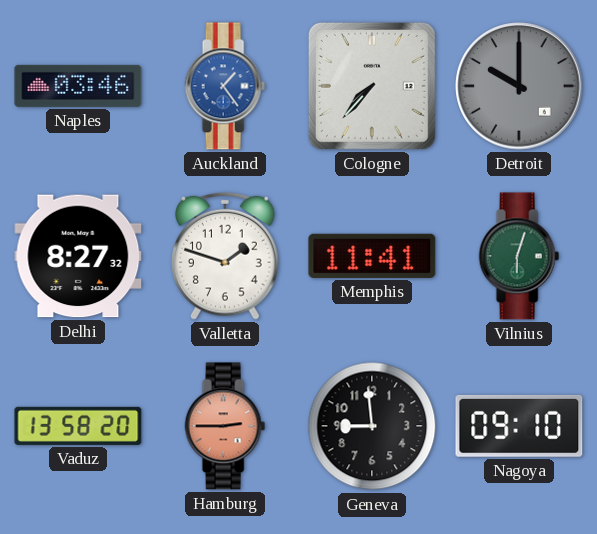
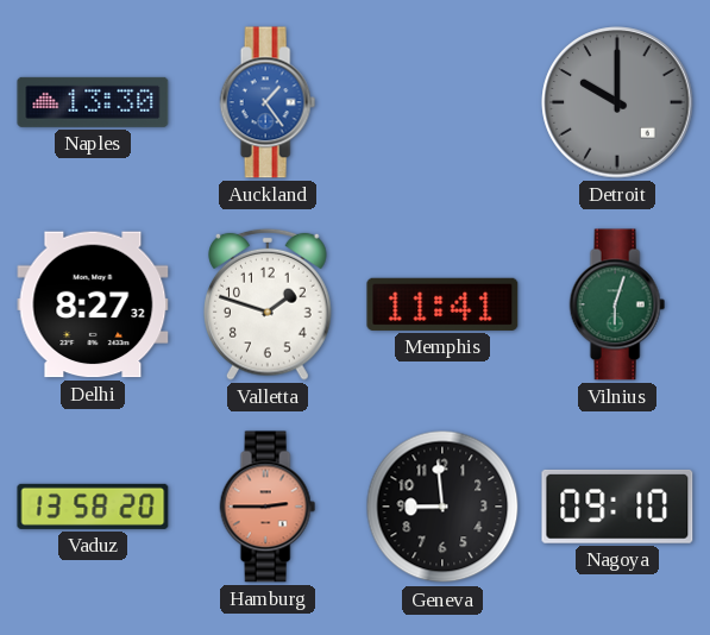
Naples: 03:46 -> 13:30
Cologne: 7:37 -> none
